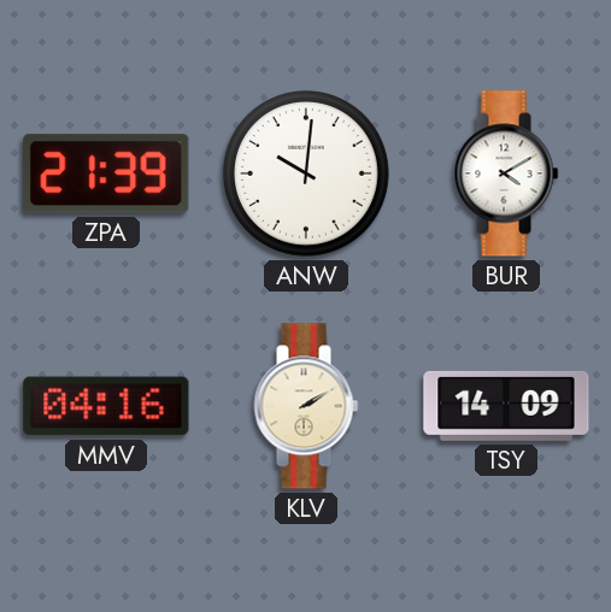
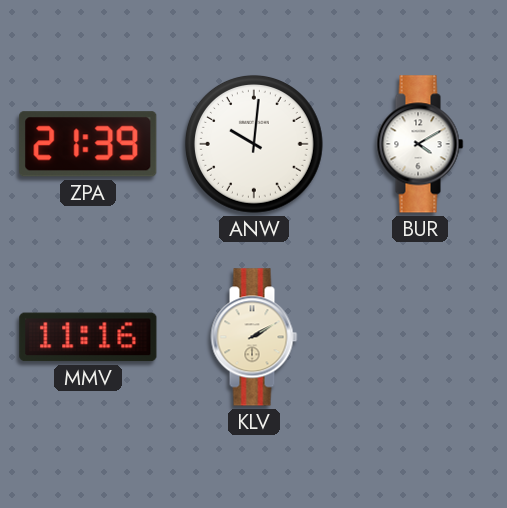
MMV: 04:16 -> 11:16
TSY: 14:09 -> none
